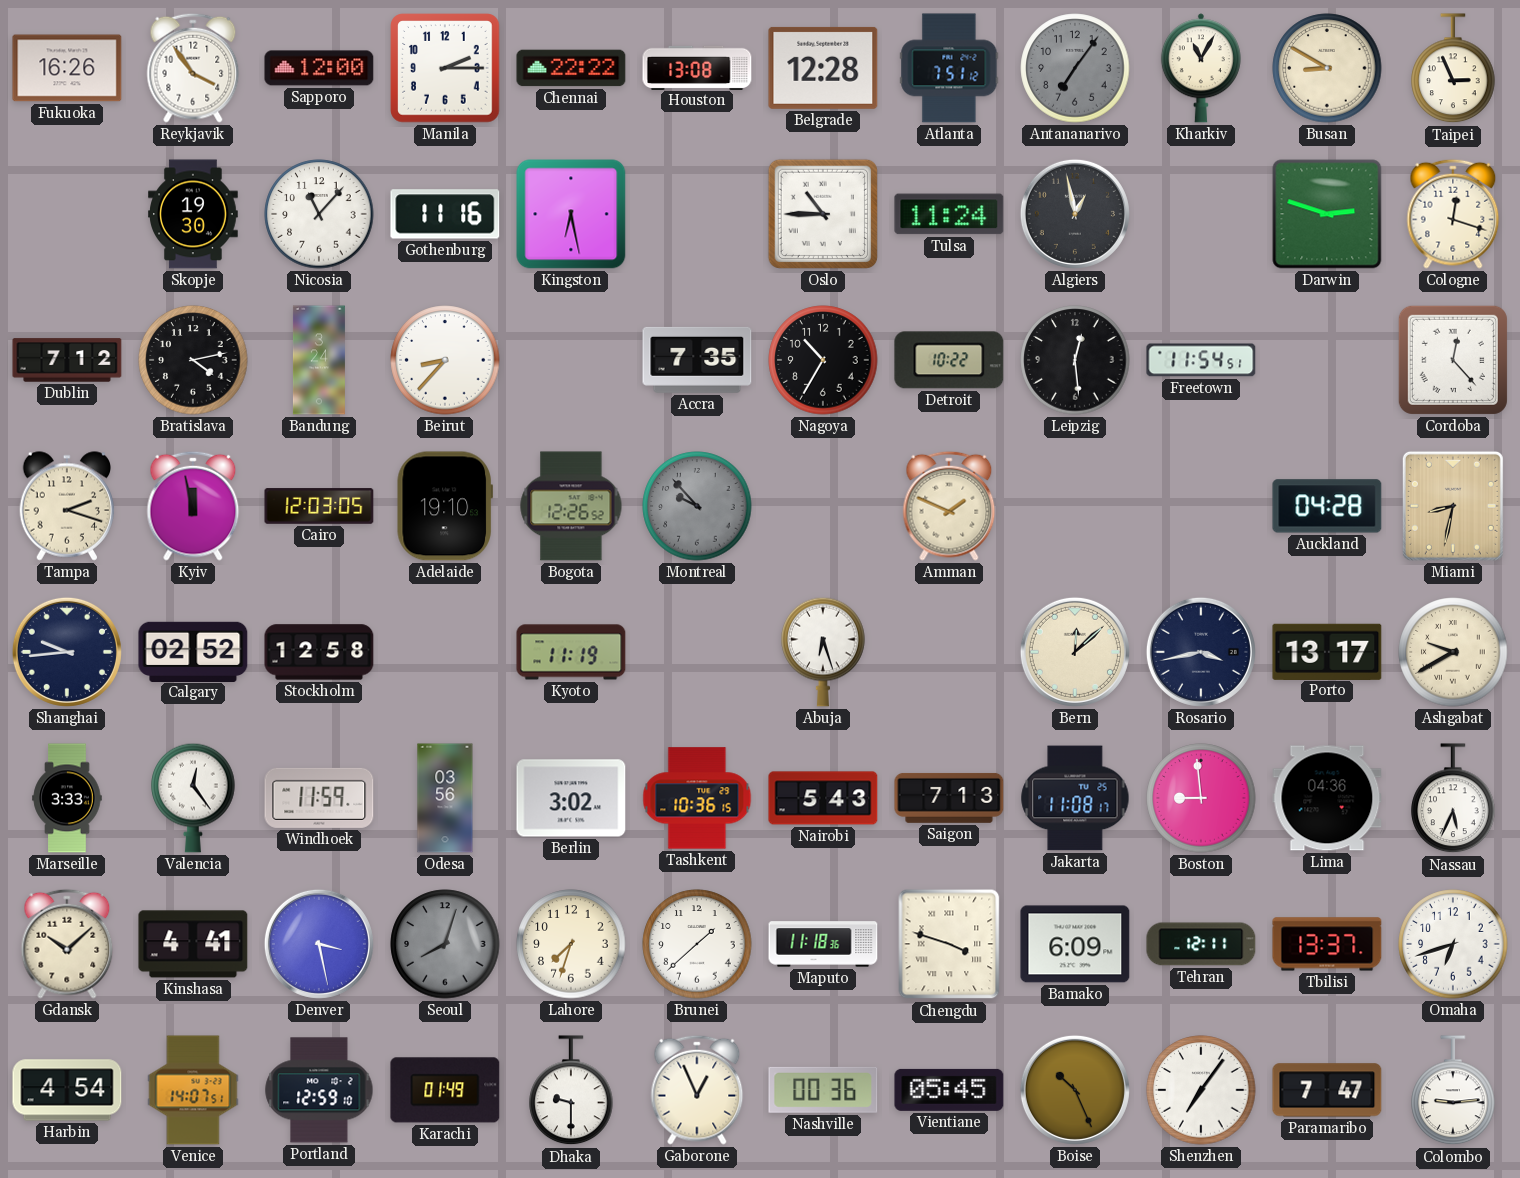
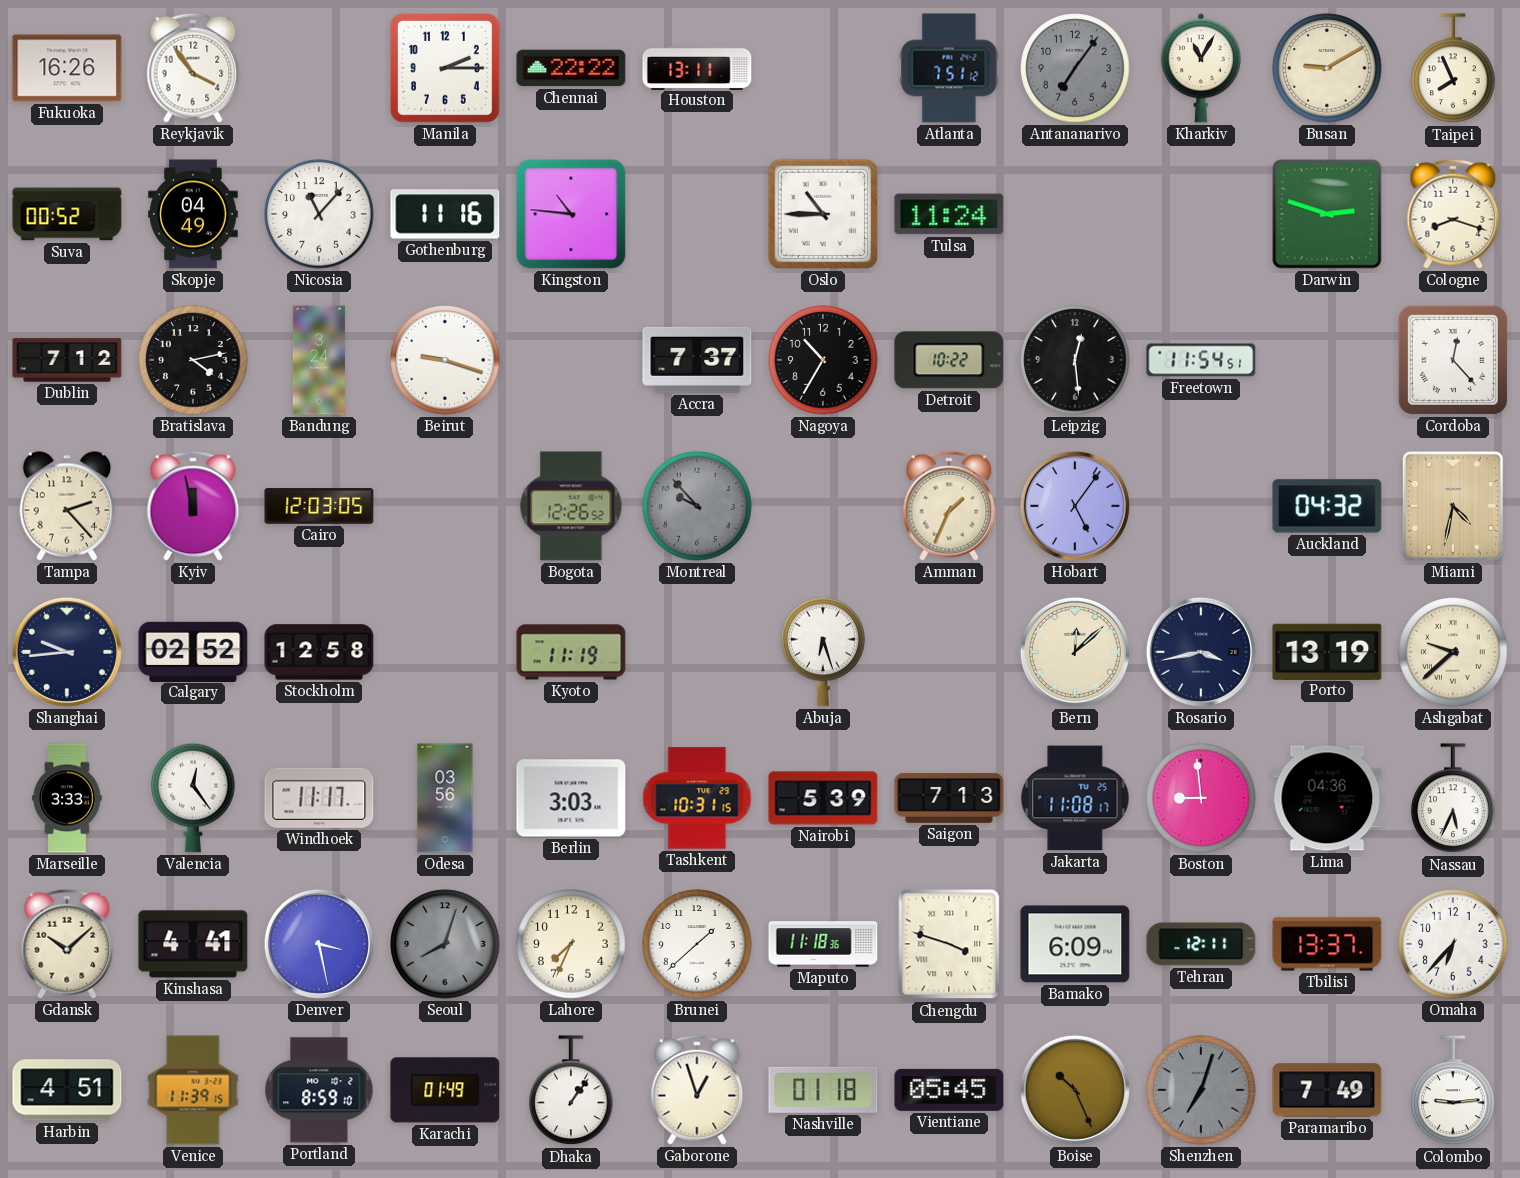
Sapporo: 12:00 -> none
Houston: 13:08 -> 13:11
Belgrade: 12:28 -> none
Busan: 8:50 -> 9:10
Taipei: 2:56 -> 7:56
Suva: none -> 00:52
Skopje: 19:30 -> 04:49
Kingston: 6:28 -> 10:46
Algiers: 12:58 -> none
Cologne: 12:18 -> 8:18
Beirut: 8:37 -> 9:18
Accra: 7:35 -> 7:37
Tampa: 2:18 -> 2:23
Adelaide: 19:10 -> none
Amman: 1:49 -> 1:34
Hobart: none -> 5:06
Auckland: 04:28 -> 04:32
Miami: 8:32 -> 4:32
Porto: 13:17 -> 13:19
Ashgabat: 9:40 -> 9:38
Windhoek: 11:59 -> 11:17
Berlin: 3:02 -> 3:03
Tashkent: 10:36 -> 10:31
Nairobi: 5:43 -> 5:39
Lahore: 7:33 -> 7:34
Omaha: 6:42 -> 6:37
Harbin: 4:54 -> 4:51
Venice: 14:07 -> 11:39
Portland: 12:59 -> 8:59
Dhaka: 9:30 -> 1:06
Gaborone: 12:56 -> 12:57
Nashville: 00:36 -> 01:18
Shenzhen: 7:06 -> 7:03
Shenzhen dial: white -> grey
Paramaribo: 7:47 -> 7:49
